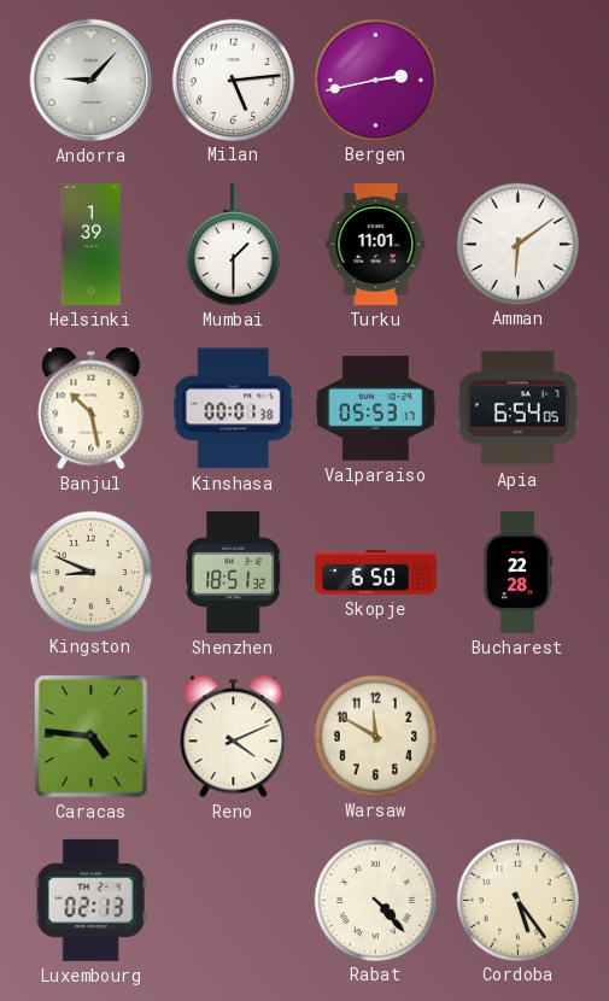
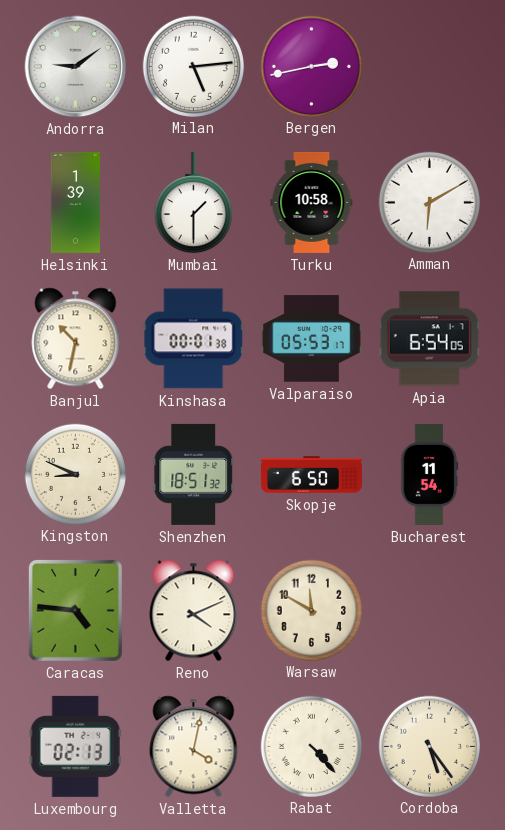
Andorra: 9:07 -> 9:09
Turku: 11:01 -> 10:58
Amman: 6:09 -> 6:10
Banjul: 10:28 -> 10:32
Bucharest: 22:28 -> 11:54
Valletta: none -> 4:02
